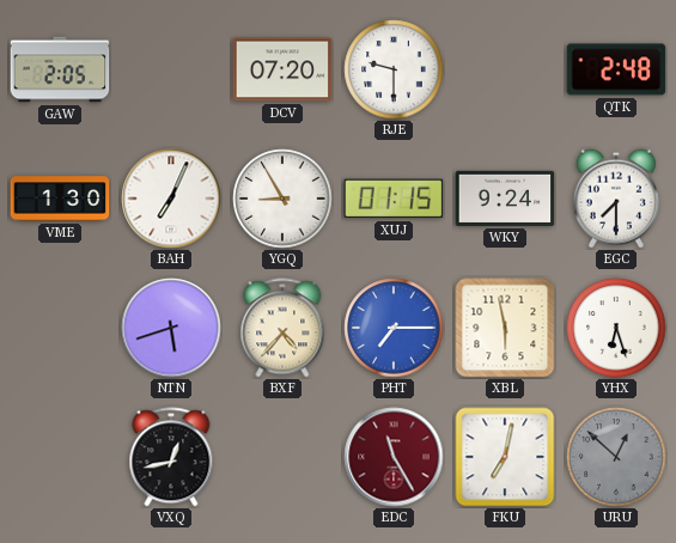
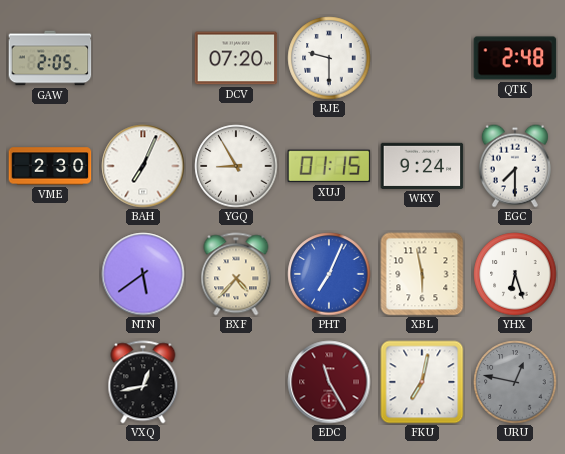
VME: 1:30 -> 2:30
NTN: 5:42 -> 5:39
PHT: 7:15 -> 7:04
URU: 12:52 -> 12:47
